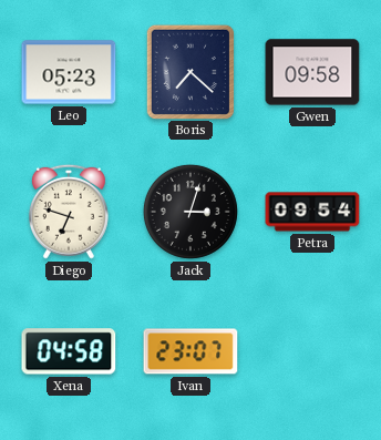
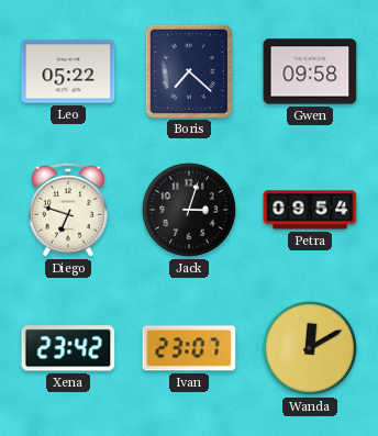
Leo: 05:23 -> 05:22
Xena: 04:58 -> 23:42
Wanda: none -> 12:10
